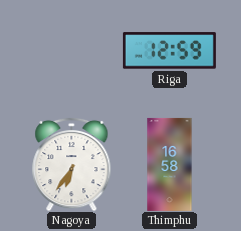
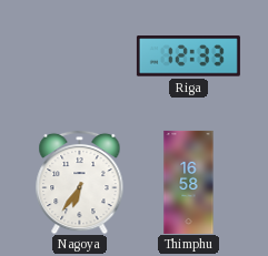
Riga: 12:59 -> 12:33
